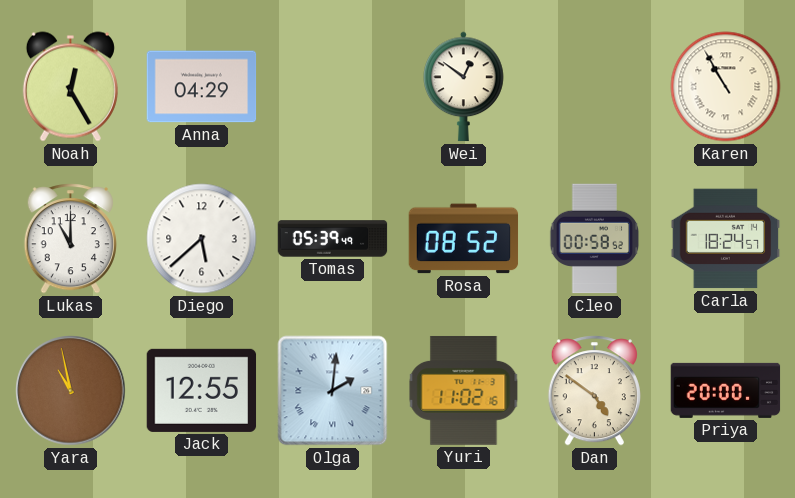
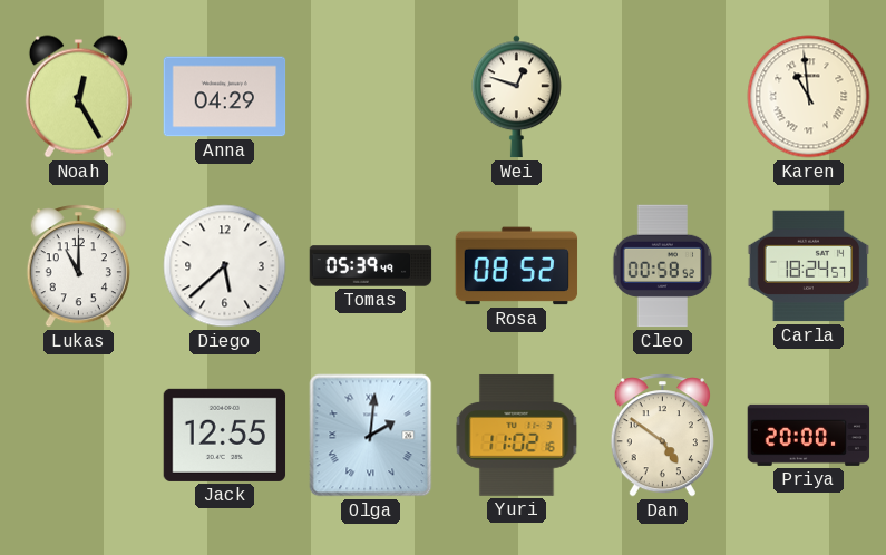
Wei: 12:51 -> 12:48
Karen: 10:55 -> 10:59
Yara: 10:58 -> none
